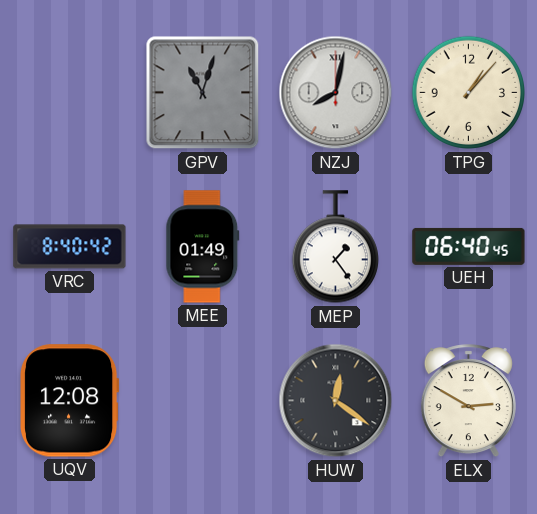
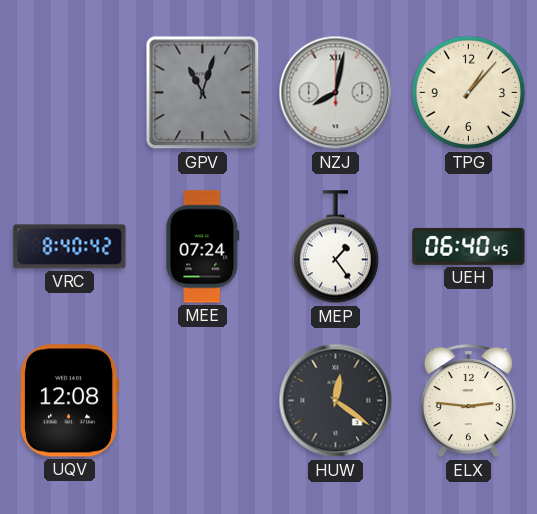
MEE: 01:49 -> 07:24
ELX: 2:50 -> 2:46
